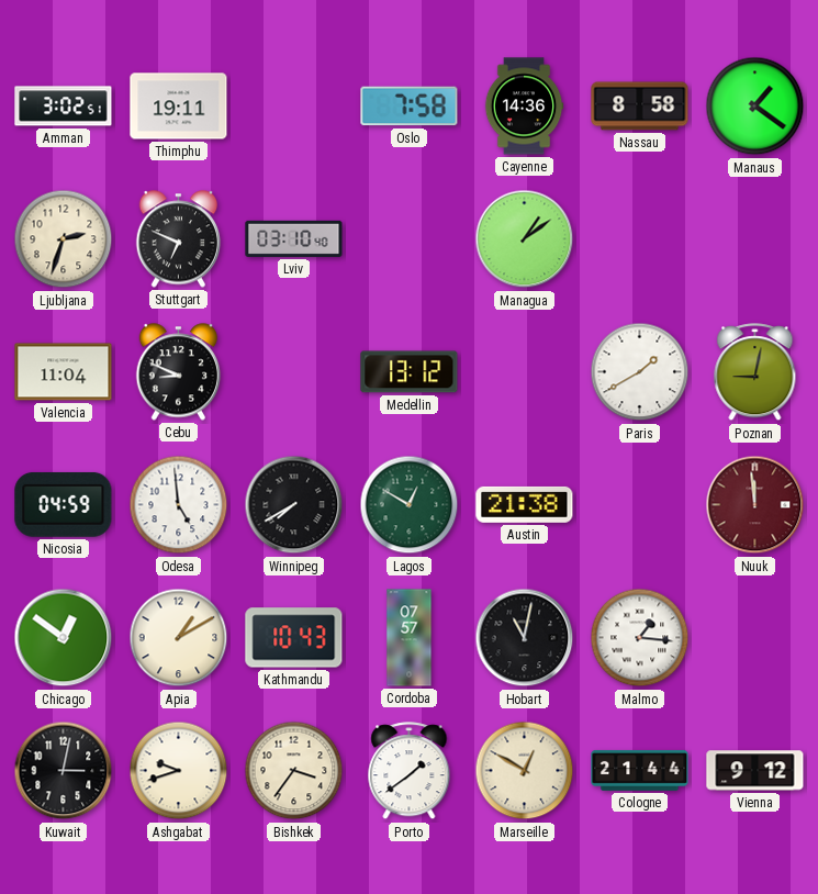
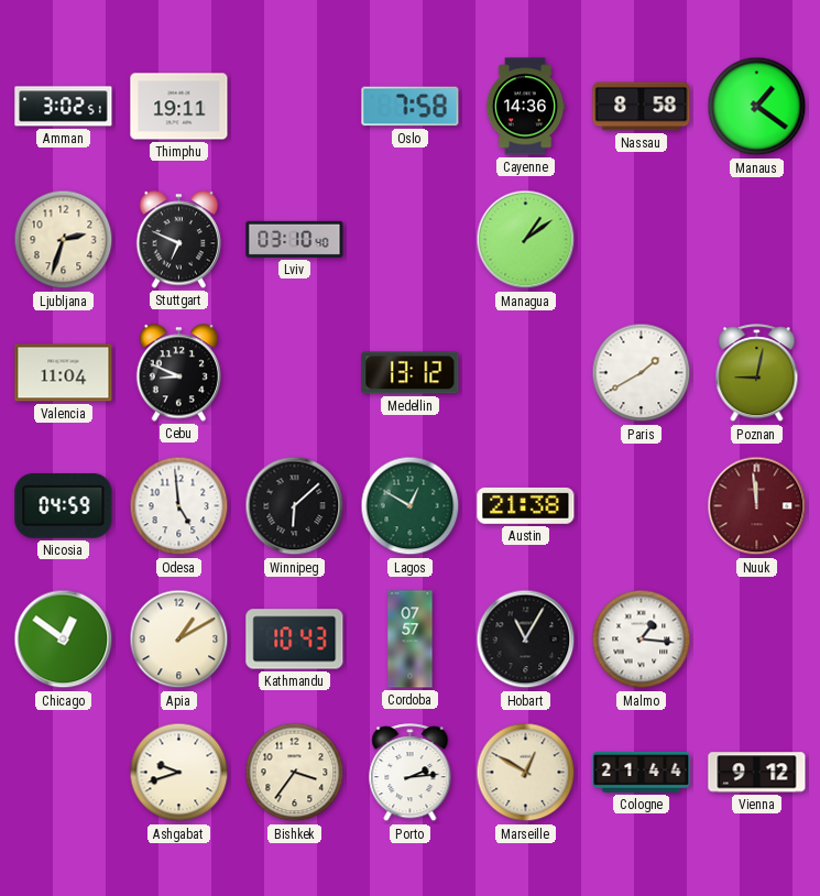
Winnipeg: 7:40 -> 6:08
Hobart: 11:02 -> 11:05
Kuwait: 3:02 -> none
Porto: 1:39 -> 2:14
